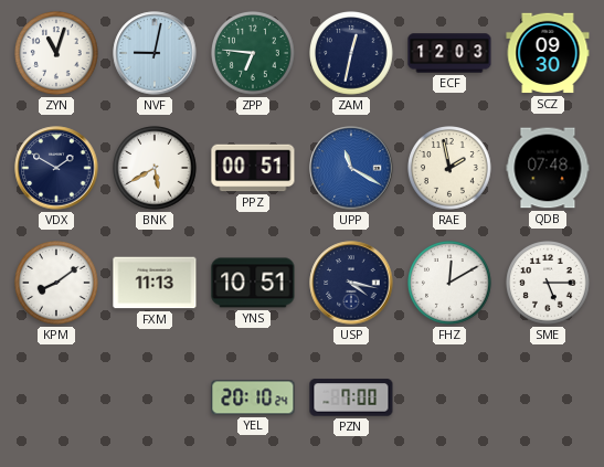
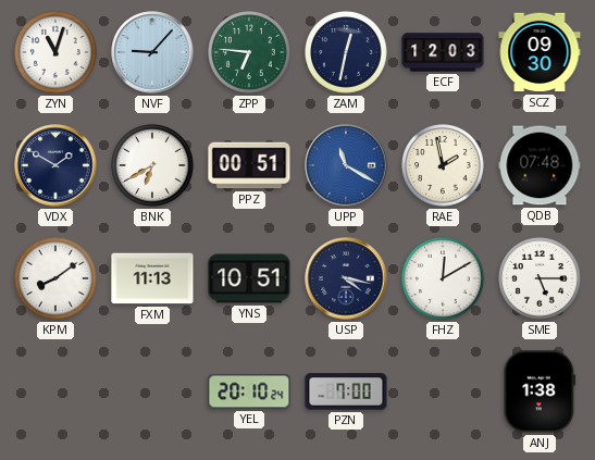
NVF: 9:02 -> 9:07
BNK: 5:40 -> 6:40
ANJ: none -> 1:38
